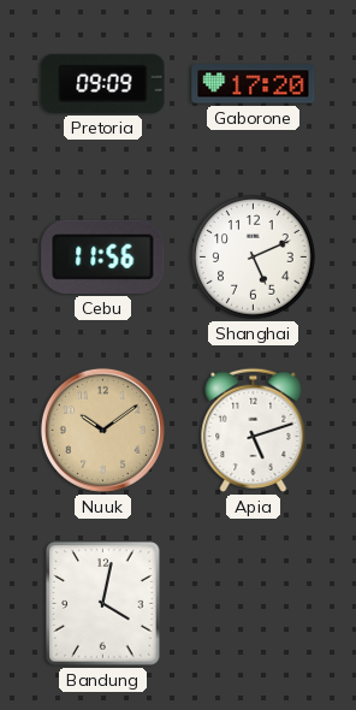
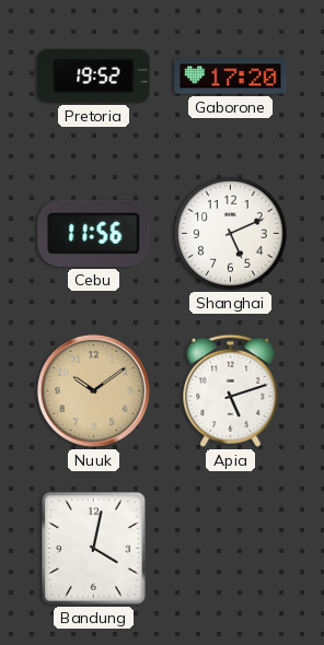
Pretoria: 09:09 -> 19:52
